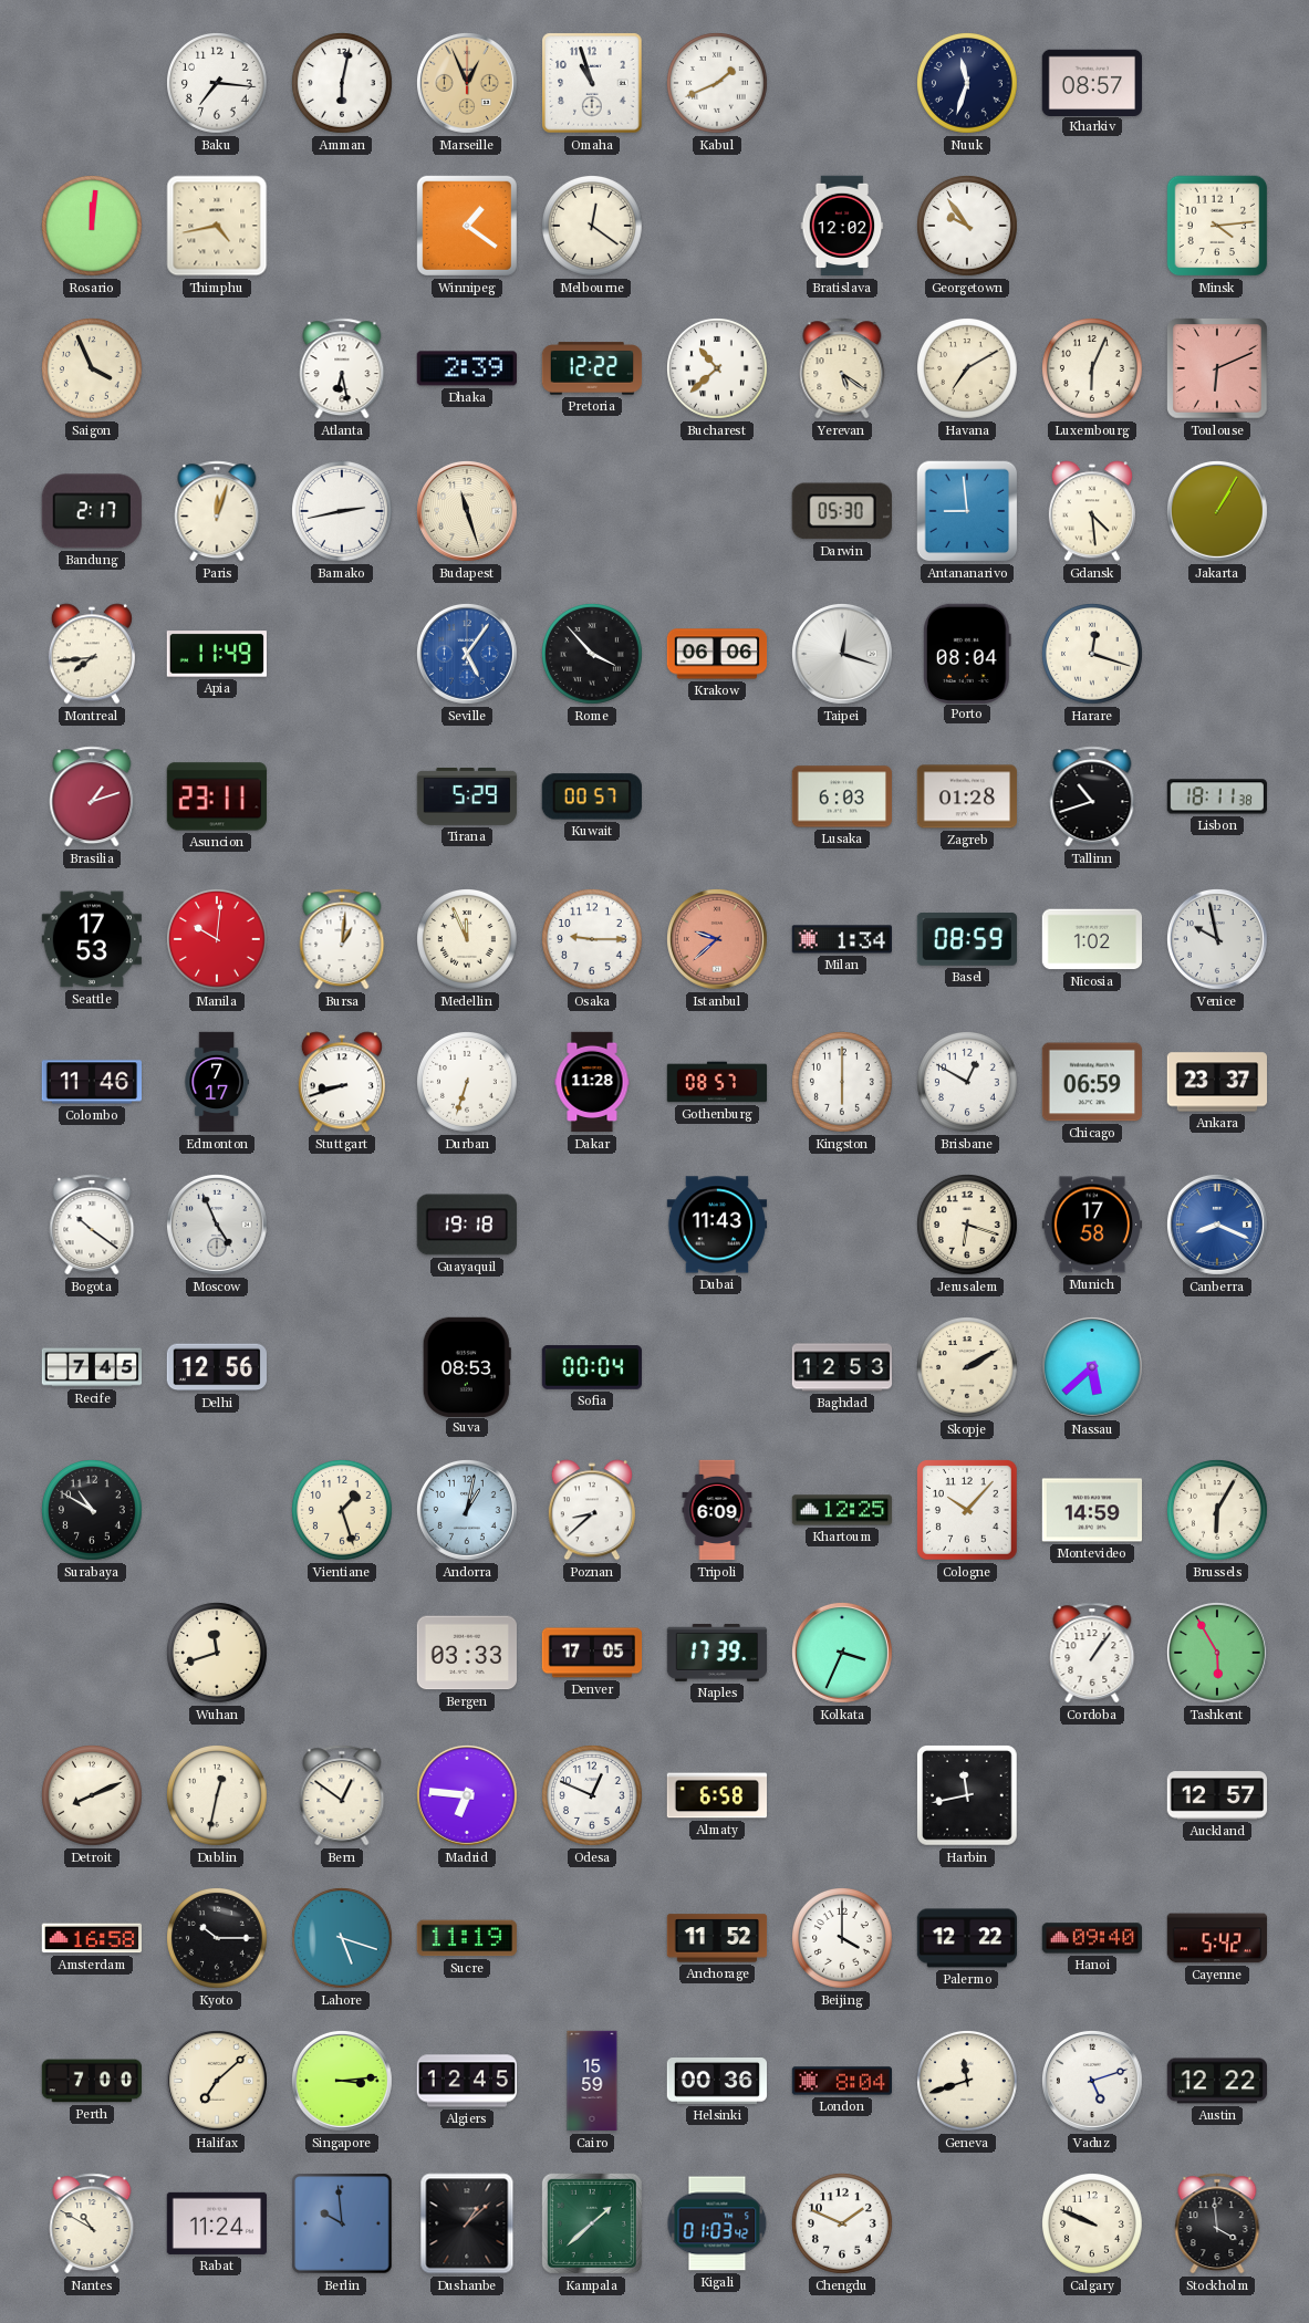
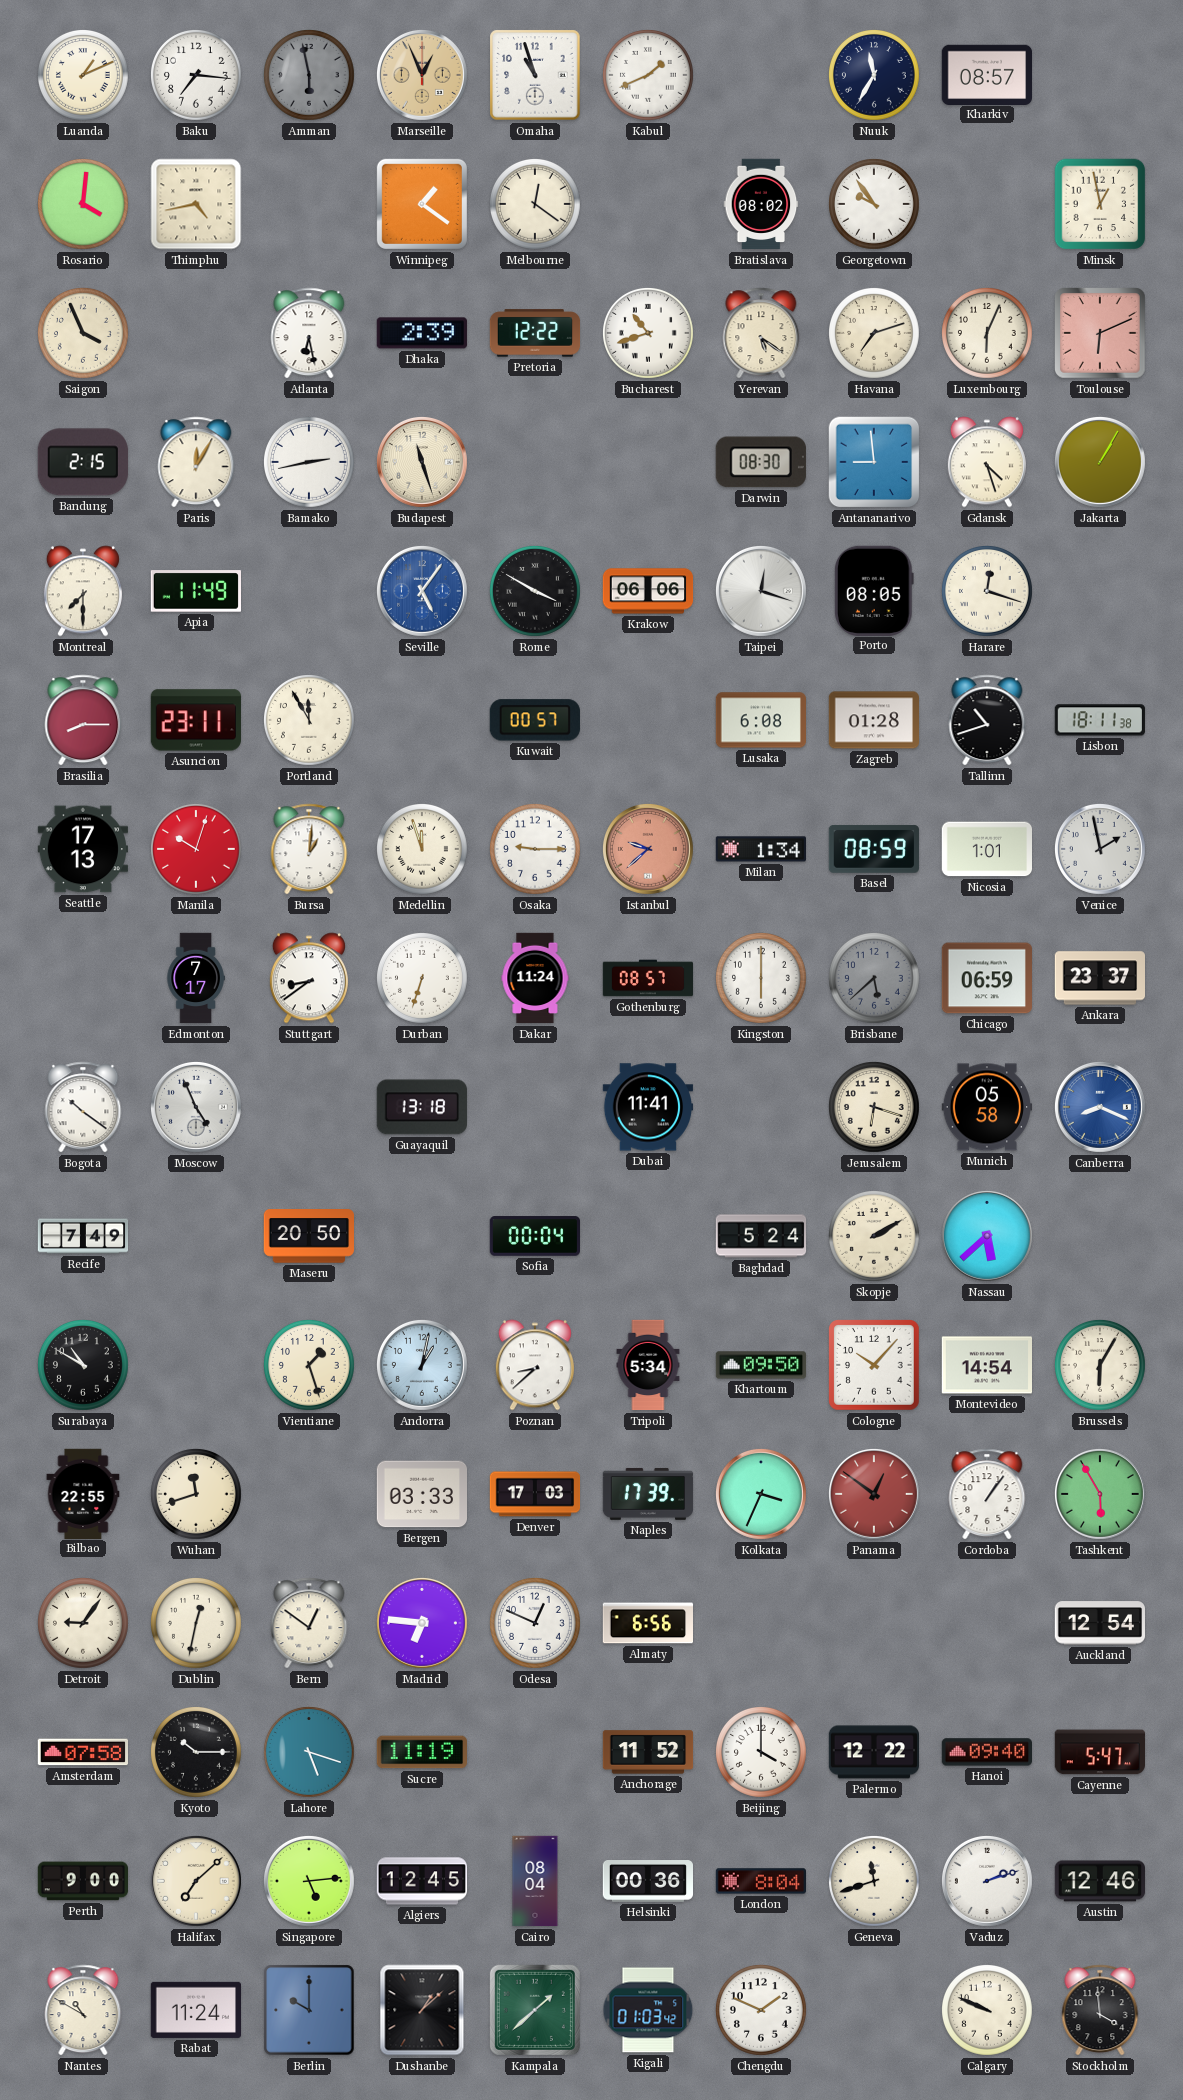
Luanda: none -> 1:11
Amman: 6:02 -> 5:58
Amman dial: white -> grey
Nuuk: 11:33 -> 11:35
Rosario: 12:01 -> 4:01
Bratislava: 12:02 -> 08:02
Minsk: 4:14 -> 12:58
Bucharest: 10:38 -> 10:42
Havana: 7:10 -> 7:12
Bandung: 2:17 -> 2:15
Paris: 12:03 -> 12:05
Darwin: 05:30 -> 08:30
Gdansk: 4:29 -> 4:27
Montreal: 7:44 -> 7:30
Rome: 3:53 -> 3:50
Porto: 08:04 -> 08:05
Brasilia: 1:12 -> 8:15
Portland: none -> 11:55
Tirana: 5:29 -> none
Lusaka: 6:03 -> 6:08
Seattle: 17:53 -> 17:13
Manila: 10:01 -> 10:03
Medellin: 11:56 -> 11:57
Nicosia: 1:02 -> 1:01
Venice: 9:58 -> 1:58
Colombo: 11:46 -> none
Stuttgart: 8:42 -> 8:39
Dakar: 11:28 -> 11:24
Brisbane: 12:50 -> 5:38
Brisbane dial: white -> grey
Guayaquil: 19:18 -> 13:18
Dubai: 11:43 -> 11:41
Munich: 17:58 -> 05:58
Recife: 7:45 -> 7:49
Delhi: 12:56 -> none
Maseru: none -> 20:50
Suva: 08:53 -> none
Baghdad: 12:53 -> 5:24
Tripoli: 6:09 -> 5:34
Khartoum: 12:25 -> 09:50
Montevideo: 14:59 -> 14:54
Bilbao: none -> 22:55
Denver: 17:05 -> 17:03
Panama: none -> 12:51
Detroit: 8:11 -> 9:06
Almaty: 6:58 -> 6:56
Harbin: 11:43 -> none
Auckland: 12:57 -> 12:54
Amsterdam: 16:58 -> 07:58
Cayenne: 5:42 -> 5:47
Perth: 7:00 -> 9:00
Singapore: 3:14 -> 5:14
Cairo: 15:59 -> 08:04
Vaduz: 5:12 -> 2:12
Austin: 12:22 -> 12:46
Berlin: 9:59 -> 10:00
